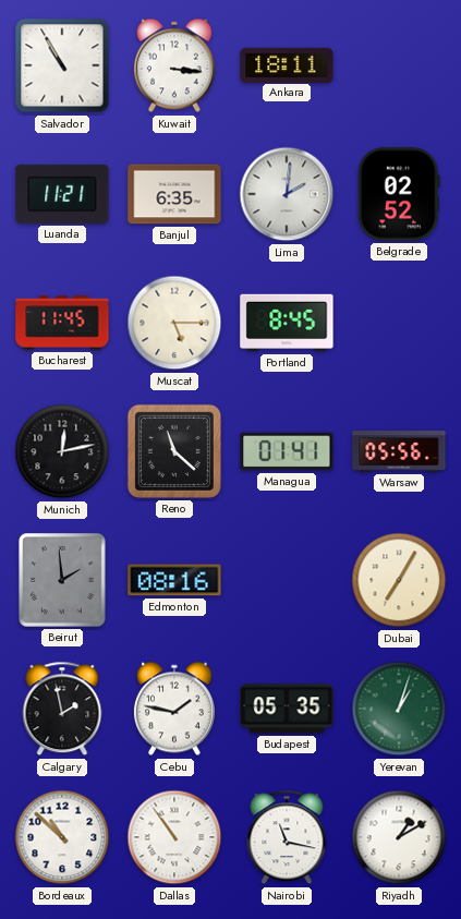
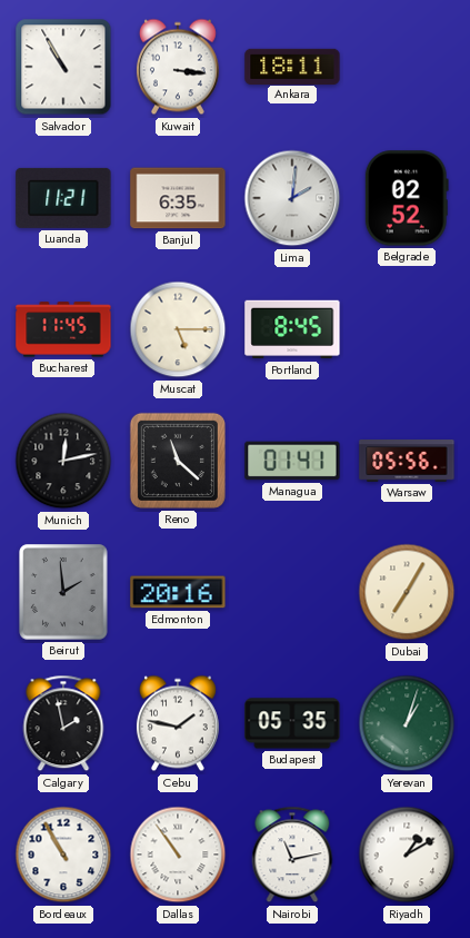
Edmonton: 08:16 -> 20:16
Bordeaux: 10:52 -> 10:55
Nairobi: 11:17 -> 11:13
